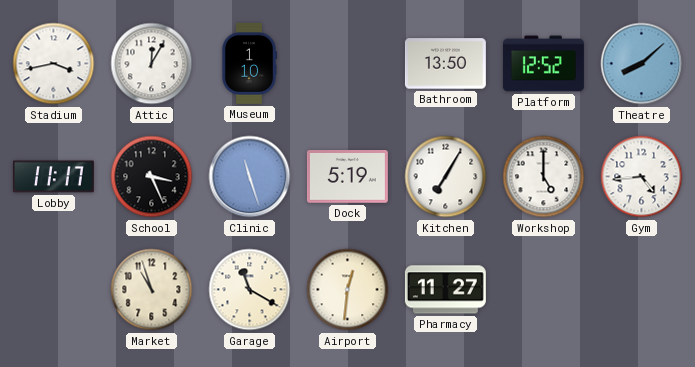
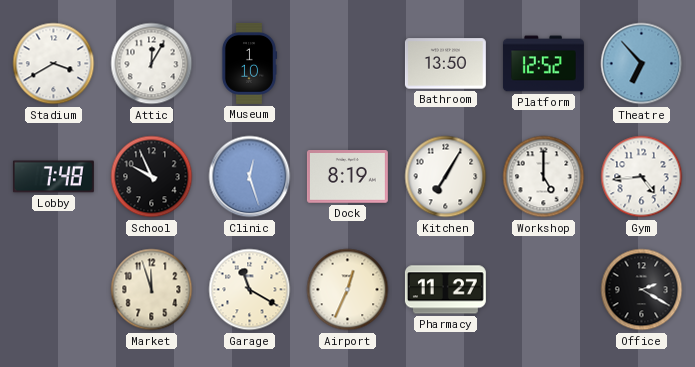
Stadium: 3:43 -> 3:40
Theatre: 8:08 -> 6:53
Lobby: 11:17 -> 7:48
School: 3:26 -> 9:56
Clinic: 11:27 -> 12:27
Dock: 5:19 -> 8:19
Market: 10:57 -> 11:57
Airport: 12:31 -> 12:34
Office: none -> 2:20
